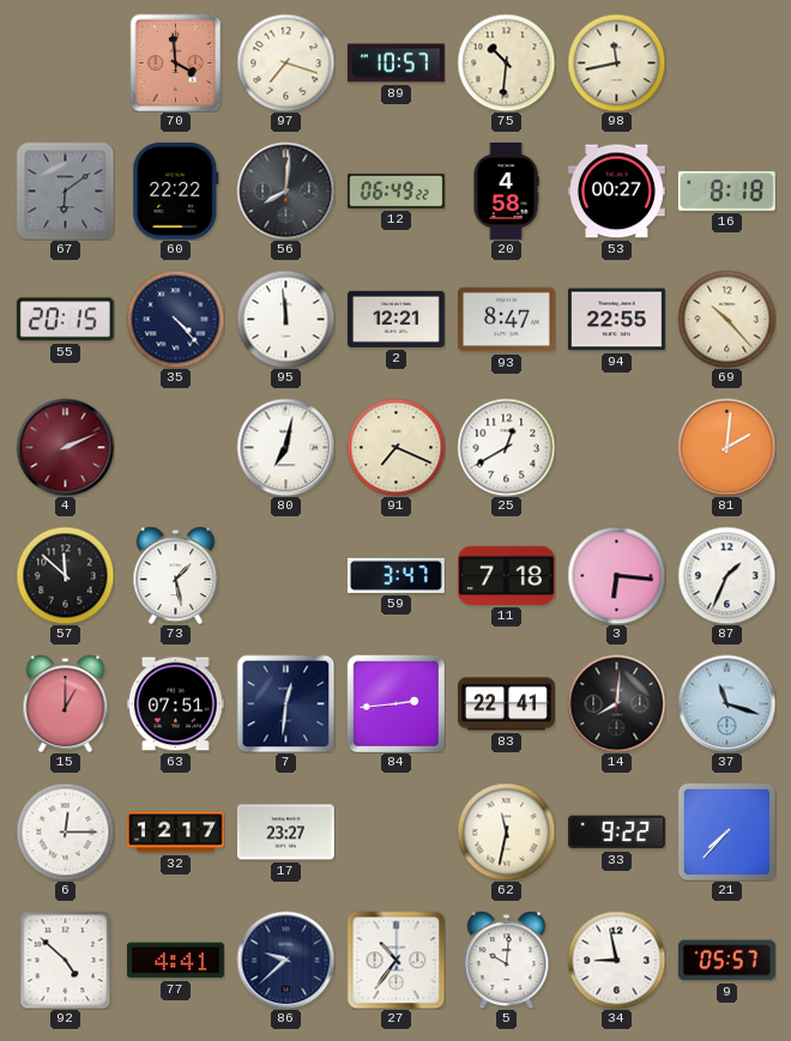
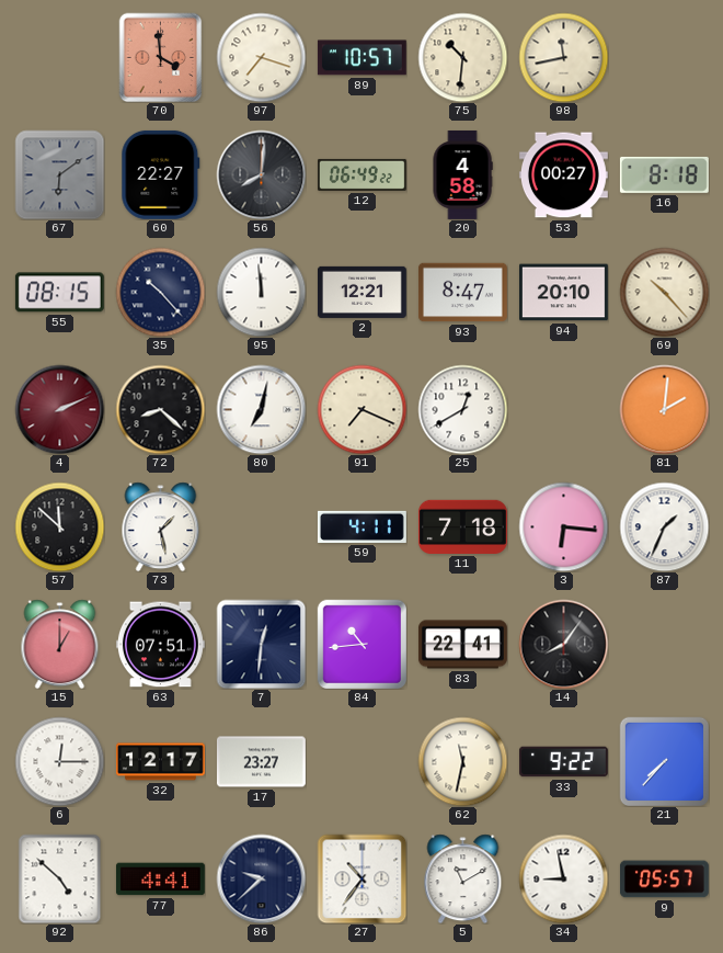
60: 22:22 -> 22:27
55: 20:15 -> 08:15
35: 4:23 -> 10:23
94: 22:55 -> 20:10
72: none -> 8:22
59: 3:47 -> 4:11
84: 2:44 -> 10:44
14: 8:01 -> 8:06
37: 11:18 -> none
5: 10:01 -> 11:10
